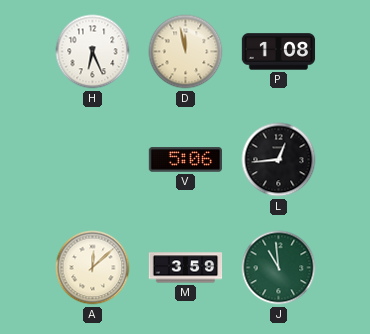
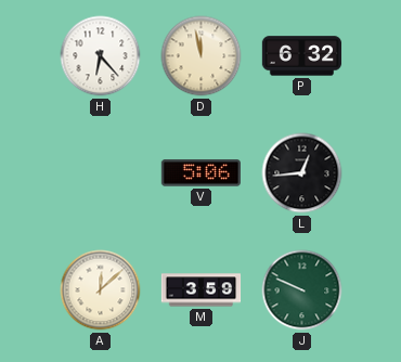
H: 6:26 -> 6:23
P: 1:08 -> 6:32
J: 10:59 -> 9:49
